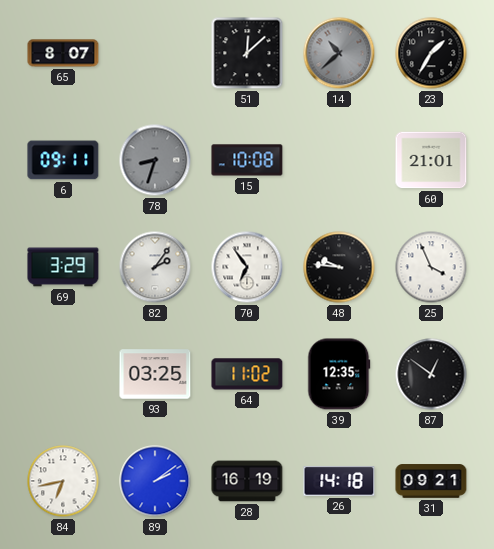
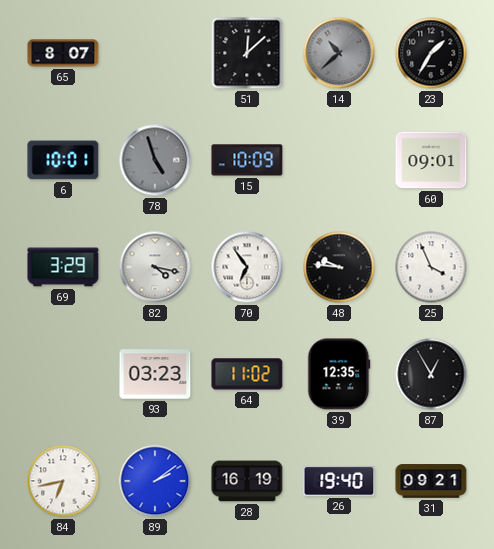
6: 09:11 -> 10:01
78: 8:33 -> 4:57
15: 10:08 -> 10:09
60: 21:01 -> 09:01
82: 2:06 -> 4:17
93: 03:25 -> 03:23
87: 12:51 -> 12:55
26: 14:18 -> 19:40
